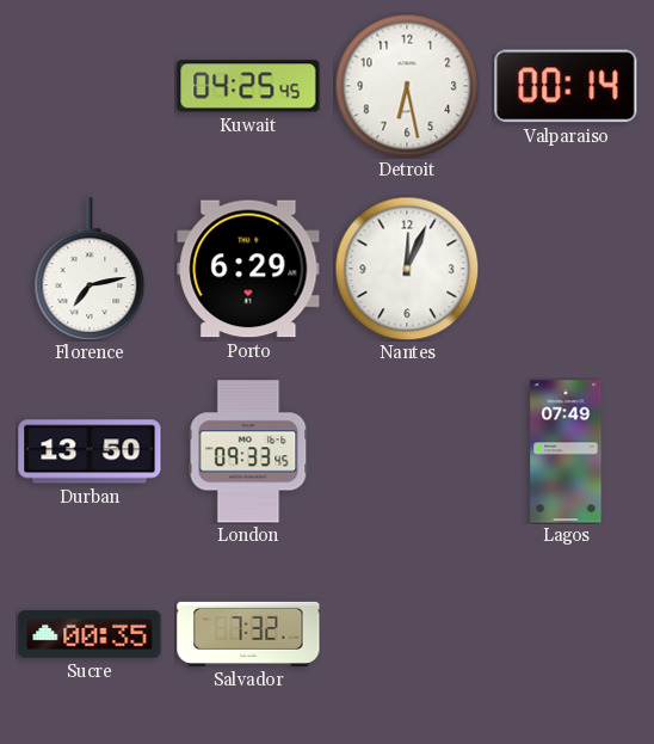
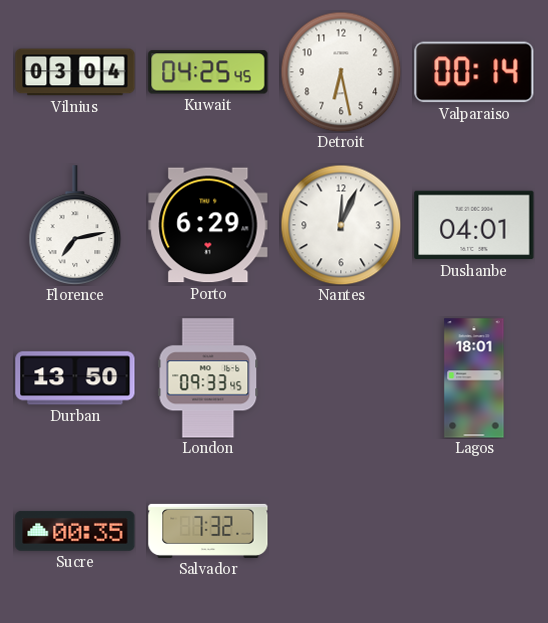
Vilnius: none -> 03:04
Dushanbe: none -> 04:01
Lagos: 07:49 -> 18:01
